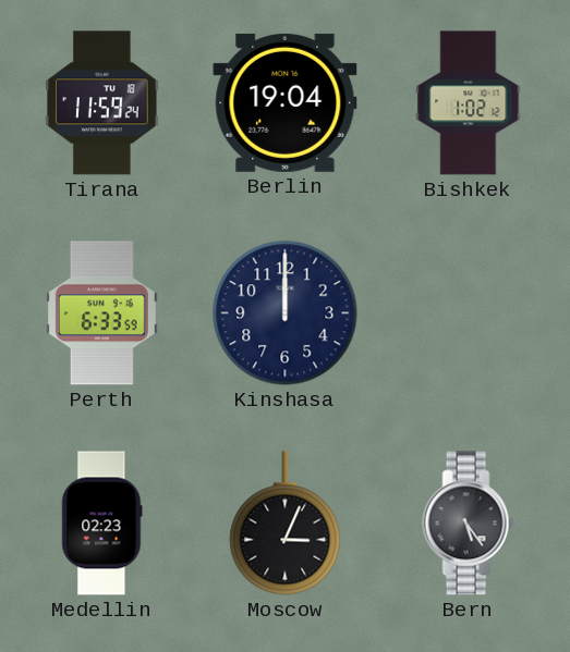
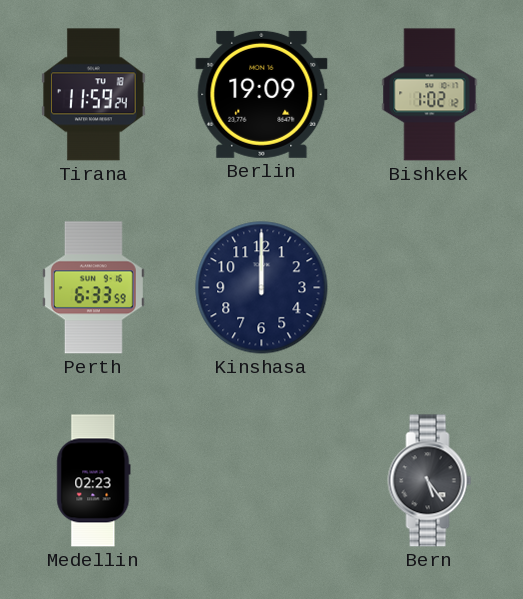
Berlin: 19:04 -> 19:09
Moscow: 3:04 -> none
